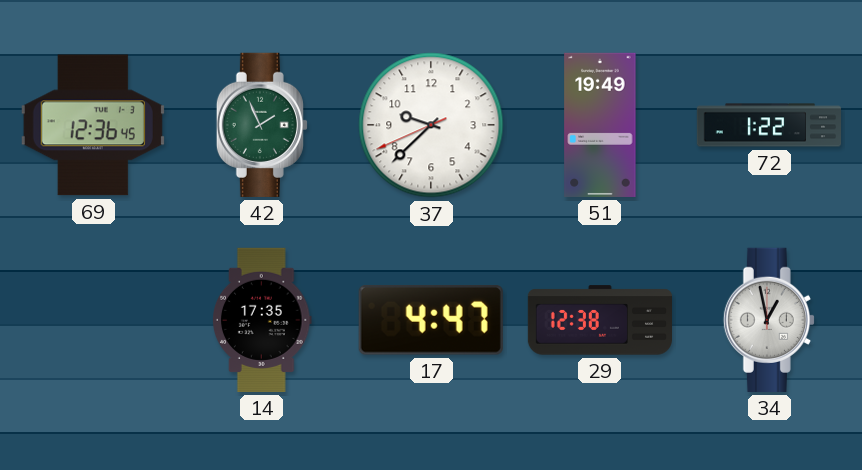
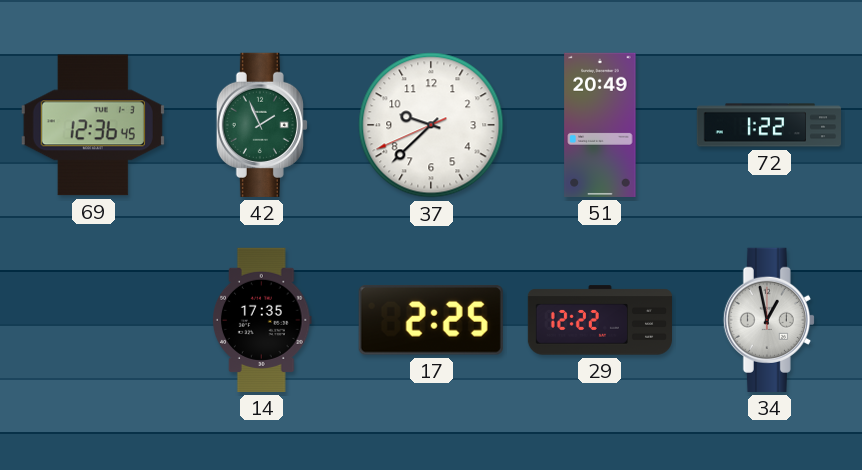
51: 19:49 -> 20:49
17: 4:47 -> 2:25
29: 12:38 -> 12:22
